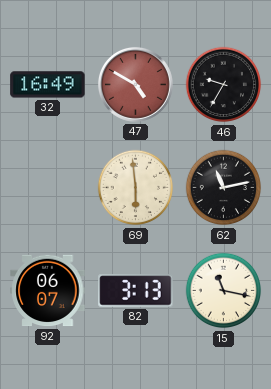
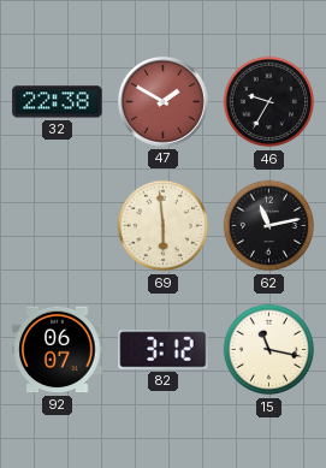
32: 16:49 -> 22:38
47: 4:50 -> 1:50
82: 3:13 -> 3:12
